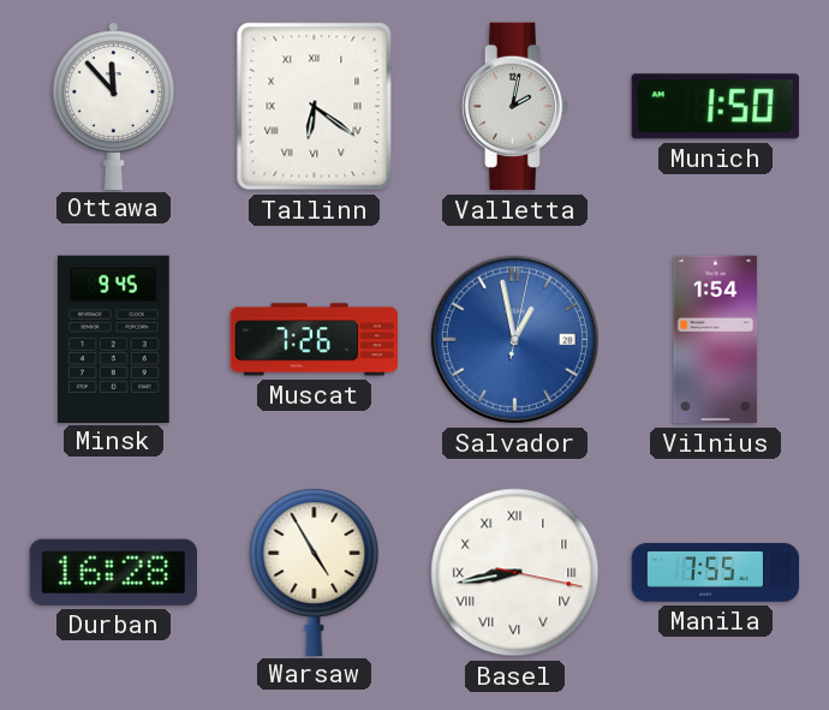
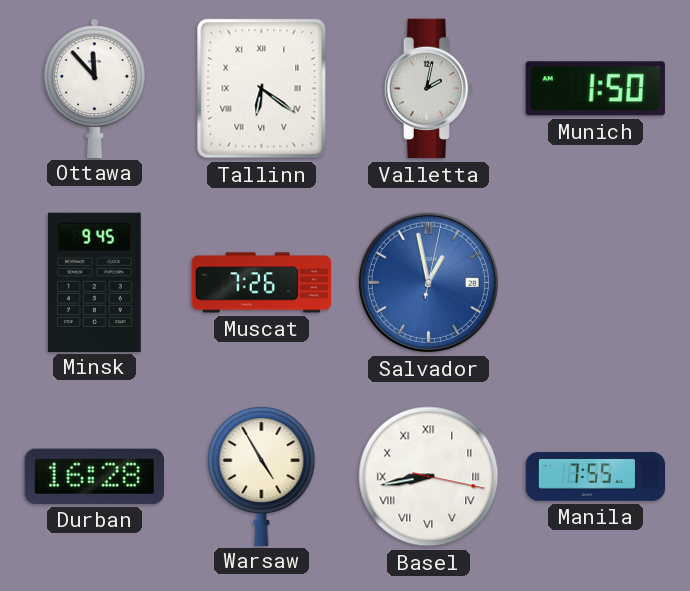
Vilnius: 1:54 -> none
